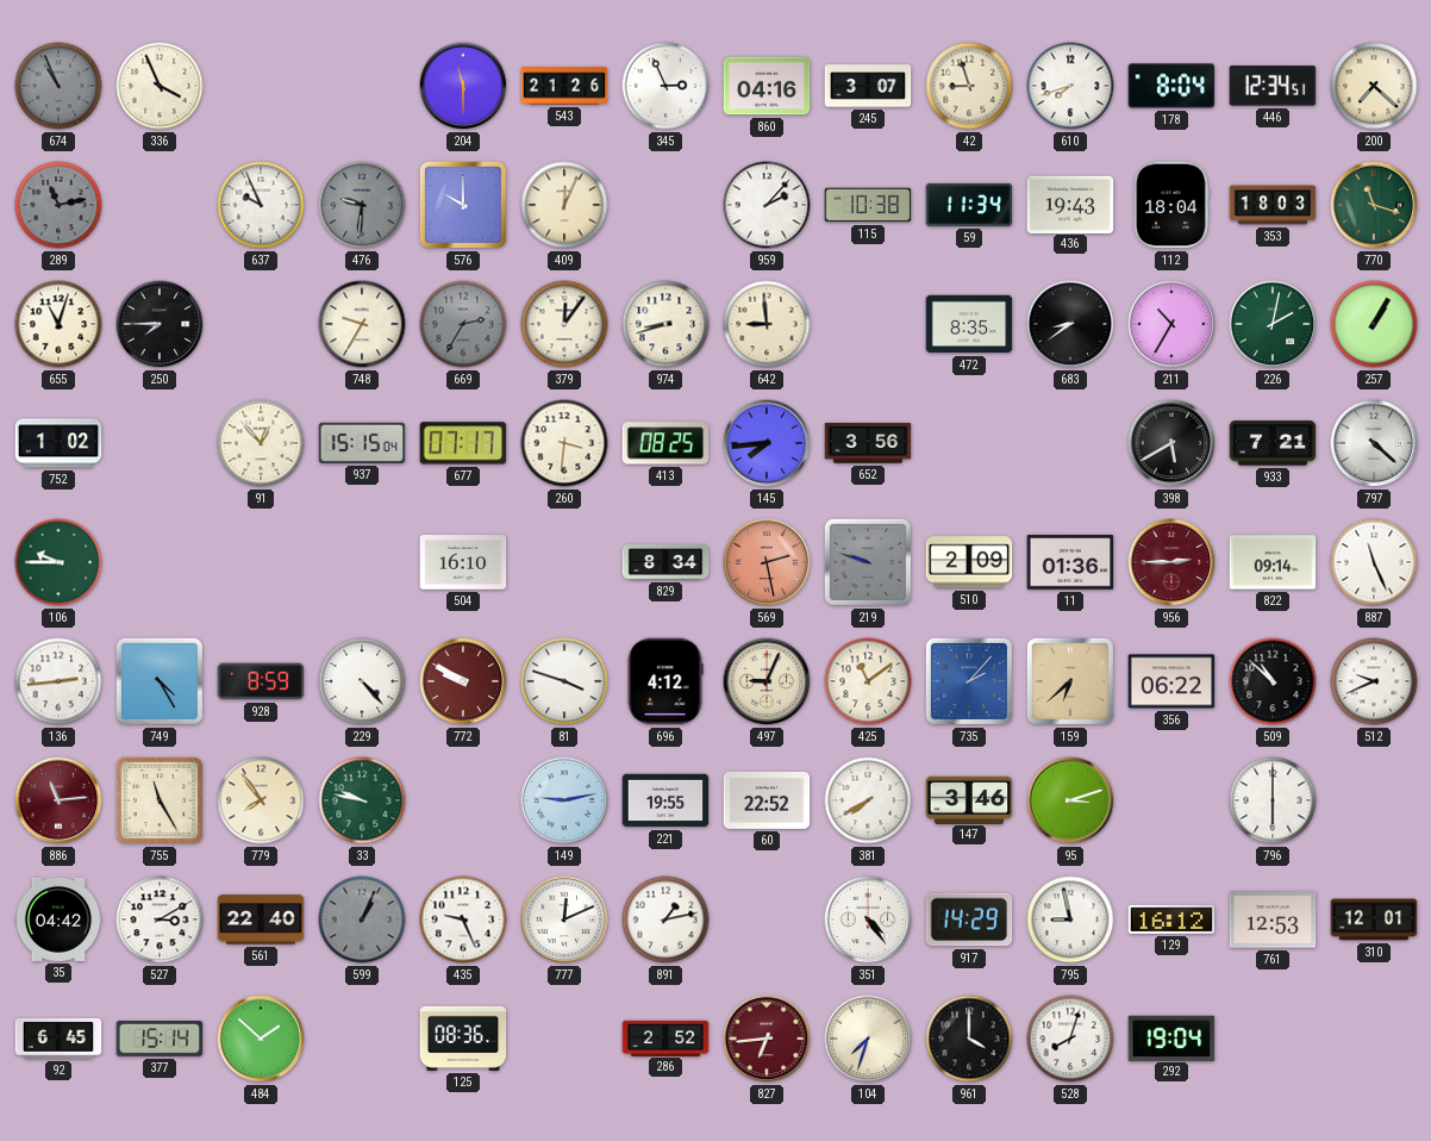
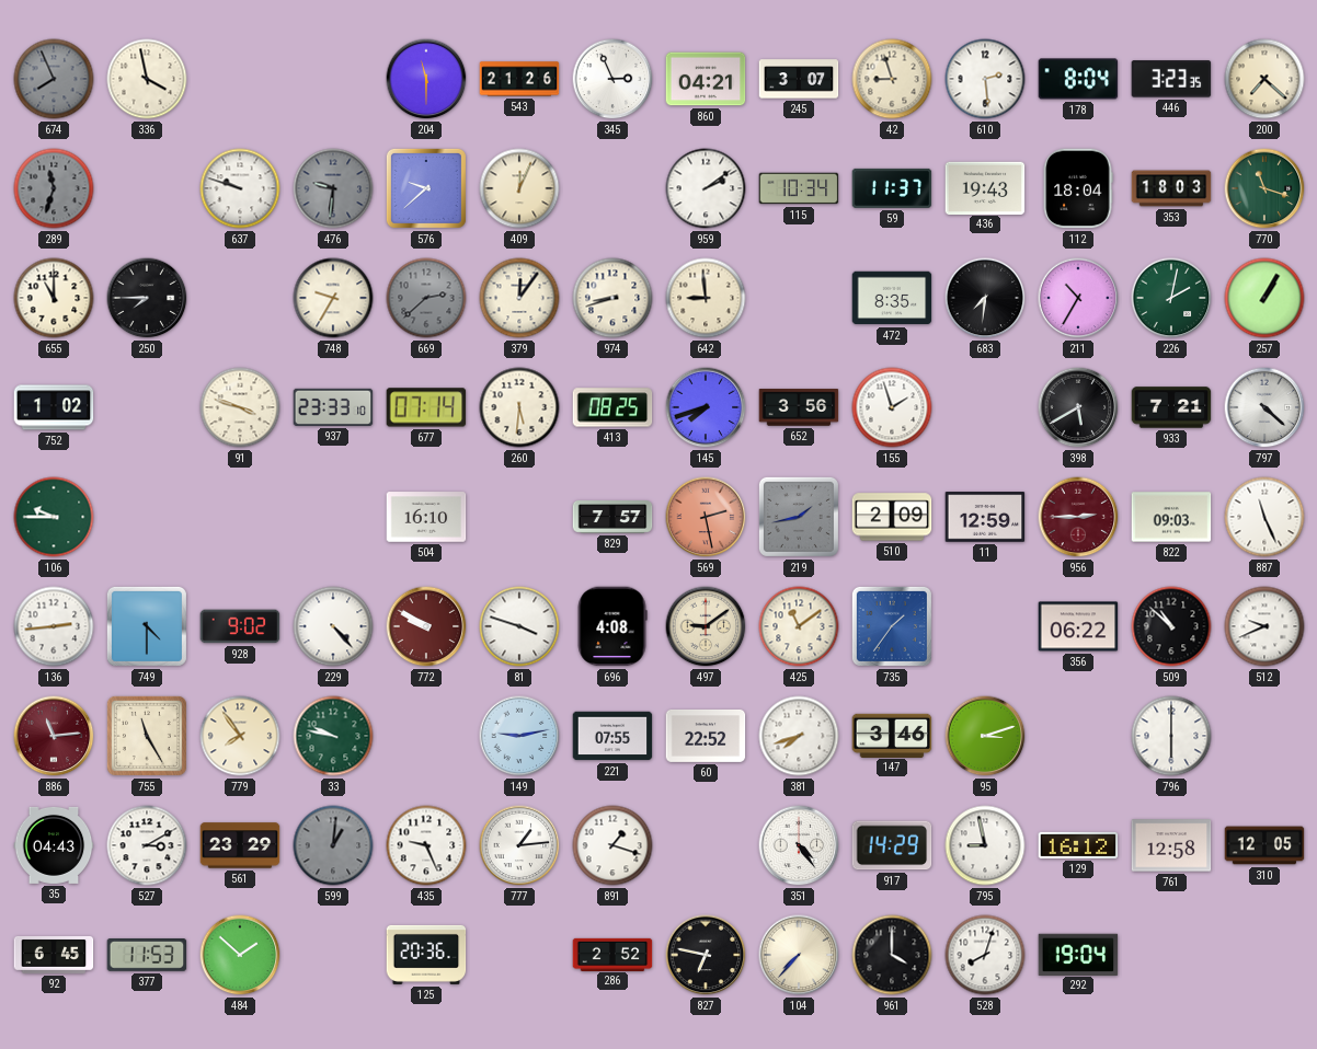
674: 10:56 -> 7:56
336: 3:56 -> 3:58
860: 04:16 -> 04:21
610: 7:42 -> 2:29
446: 12:34 -> 3:23
289: 11:13 -> 11:33
637: 9:56 -> 9:48
576: 10:00 -> 9:38
959: 2:07 -> 2:09
115: 10:38 -> 10:34
59: 11:34 -> 11:37
655: 11:03 -> 11:00
669: 2:35 -> 2:38
683: 8:39 -> 7:31
91: 12:53 -> 3:48
937: 15:15 -> 23:33
677: 07:17 -> 07:14
260: 3:31 -> 5:31
145: 7:44 -> 7:42
155: none -> 1:57
829: 8:34 -> 7:57
219: 9:48 -> 1:43
11: 01:36 -> 12:59
822: 09:14 -> 09:03
749: 4:25 -> 4:30
928: 8:59 -> 9:02
696: 4:12 -> 4:08
497: 9:04 -> 9:09
735: 2:07 -> 1:36
159: 6:38 -> none
221: 19:55 -> 07:55
381: 7:40 -> 7:42
35: 04:42 -> 04:43
561: 22:40 -> 23:29
599: 1:04 -> 1:01
777: 12:11 -> 1:14
891: 1:13 -> 1:18
761: 12:53 -> 12:58
310: 12:01 -> 12:05
377: 15:14 -> 11:53
125: 08:36 -> 20:36
827: 6:44 -> 6:47
827 dial: burgundy -> black
104: 7:33 -> 7:37
